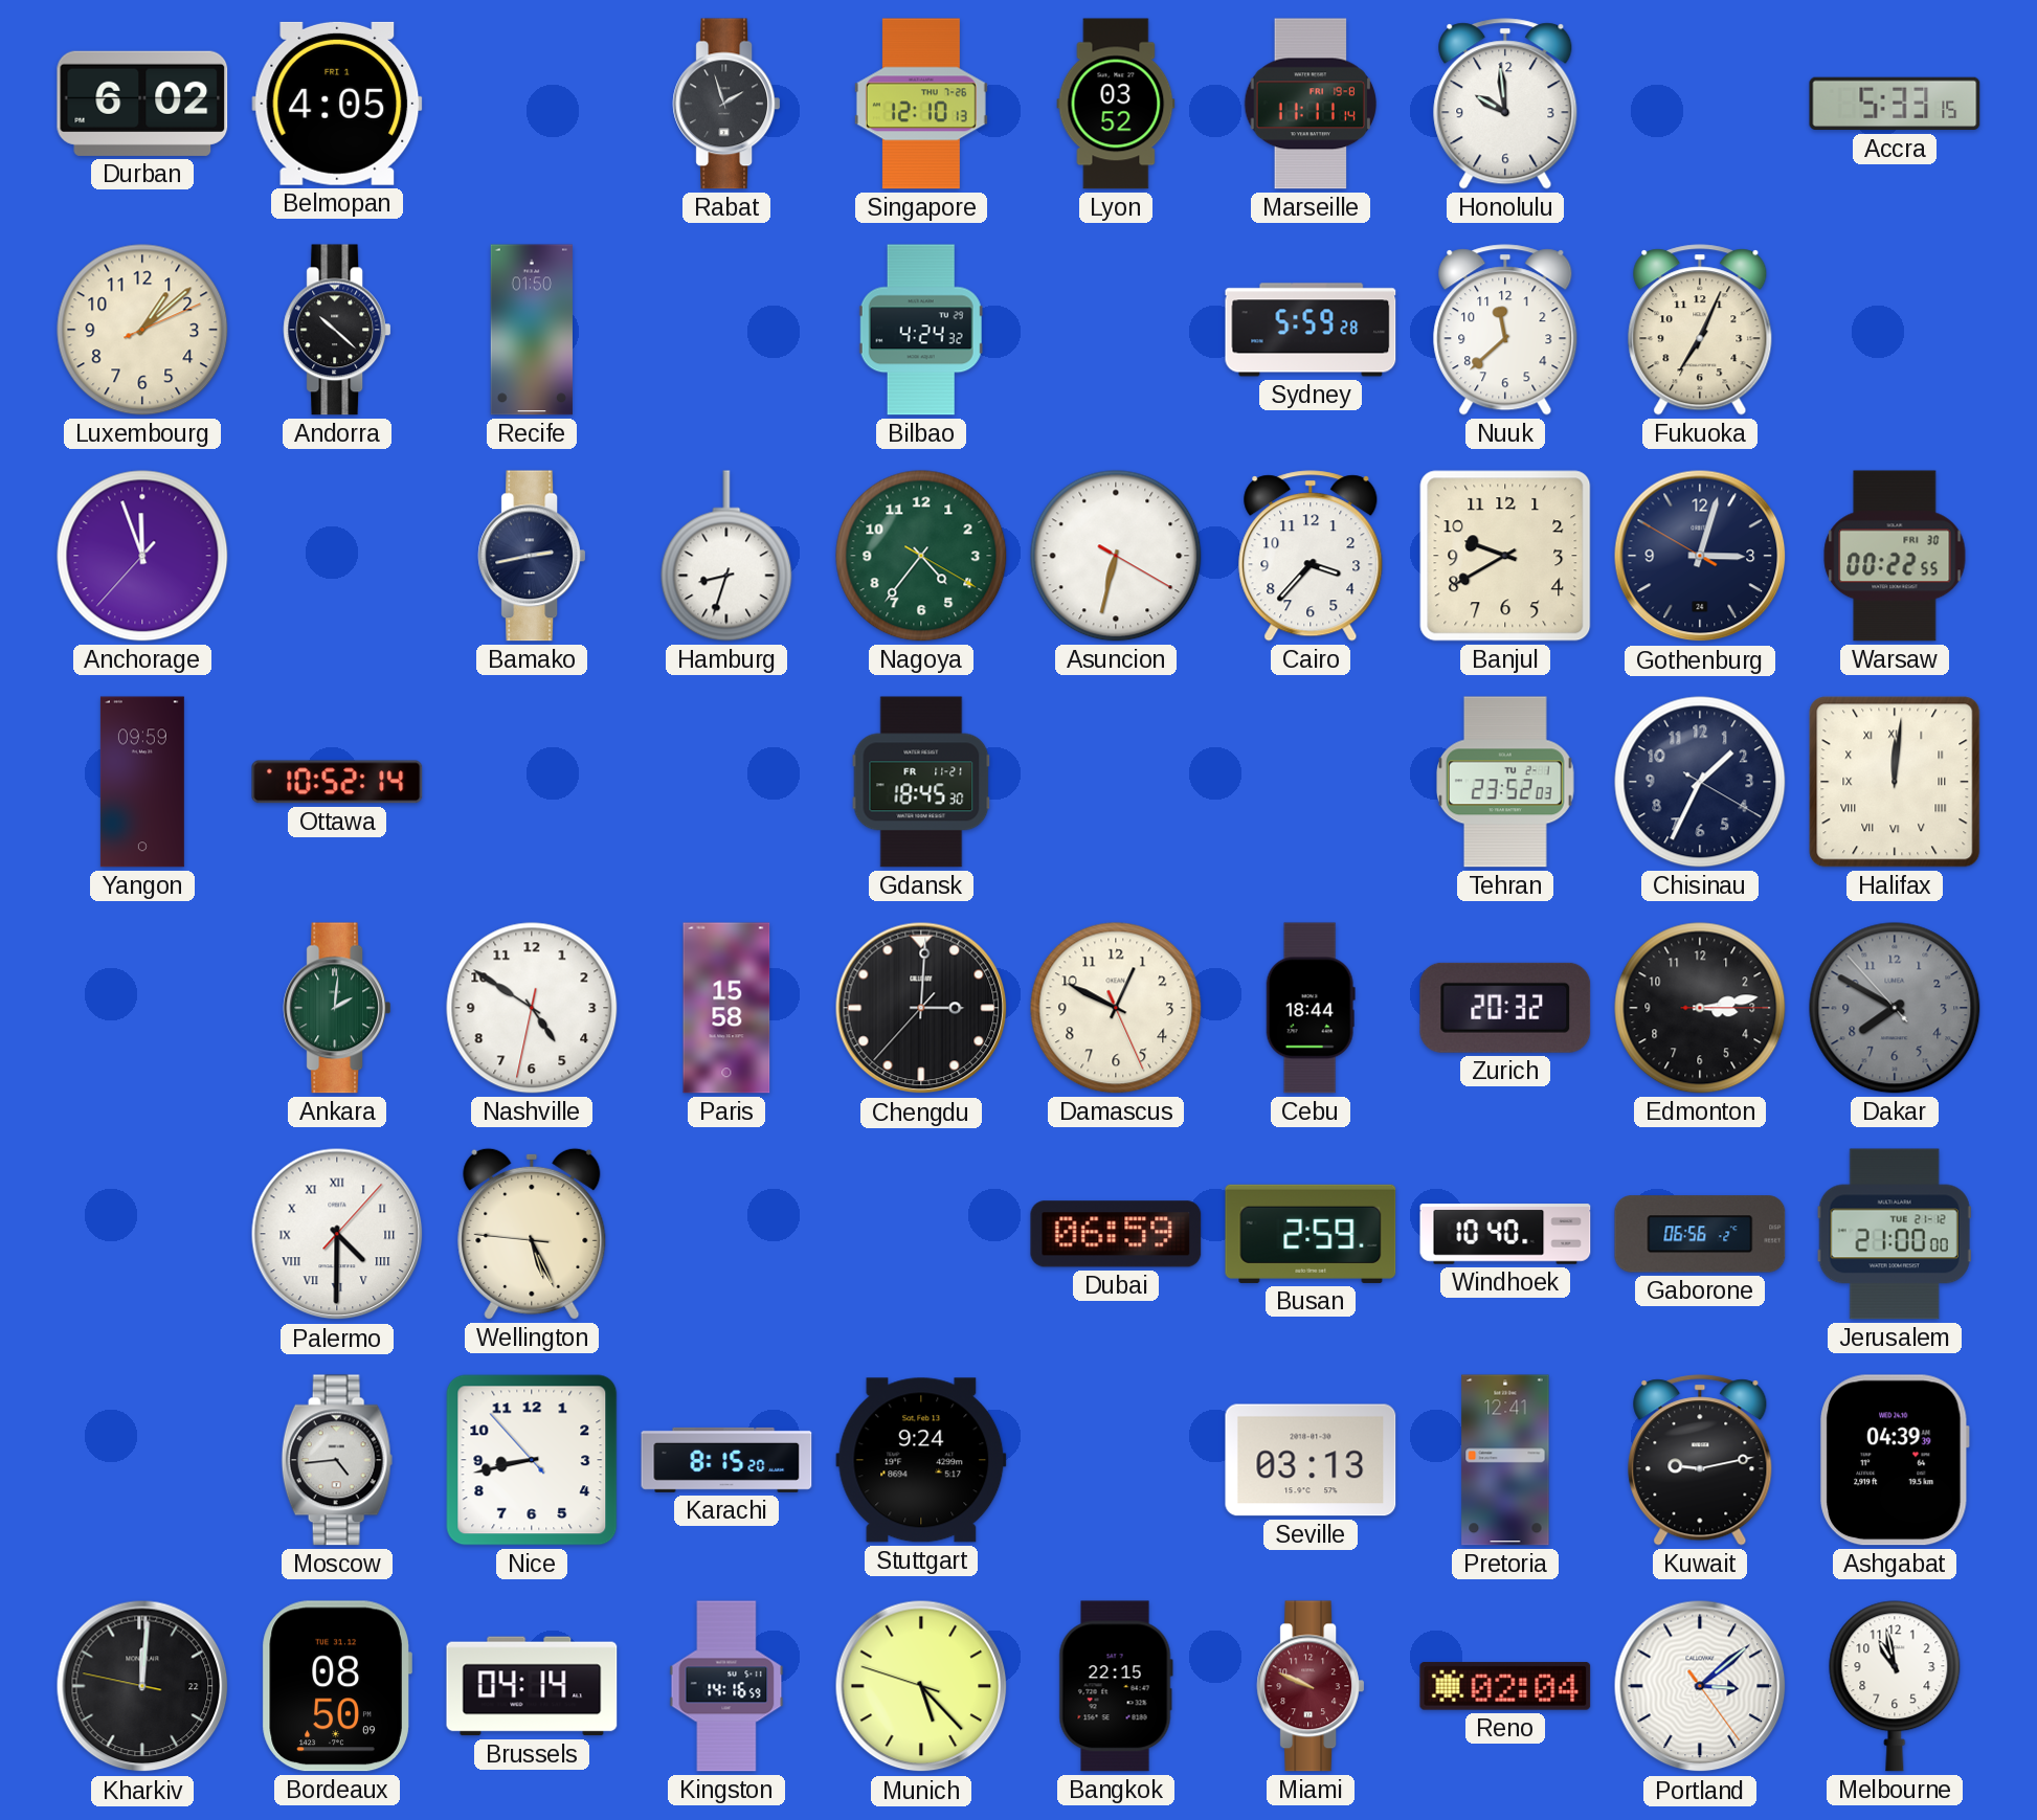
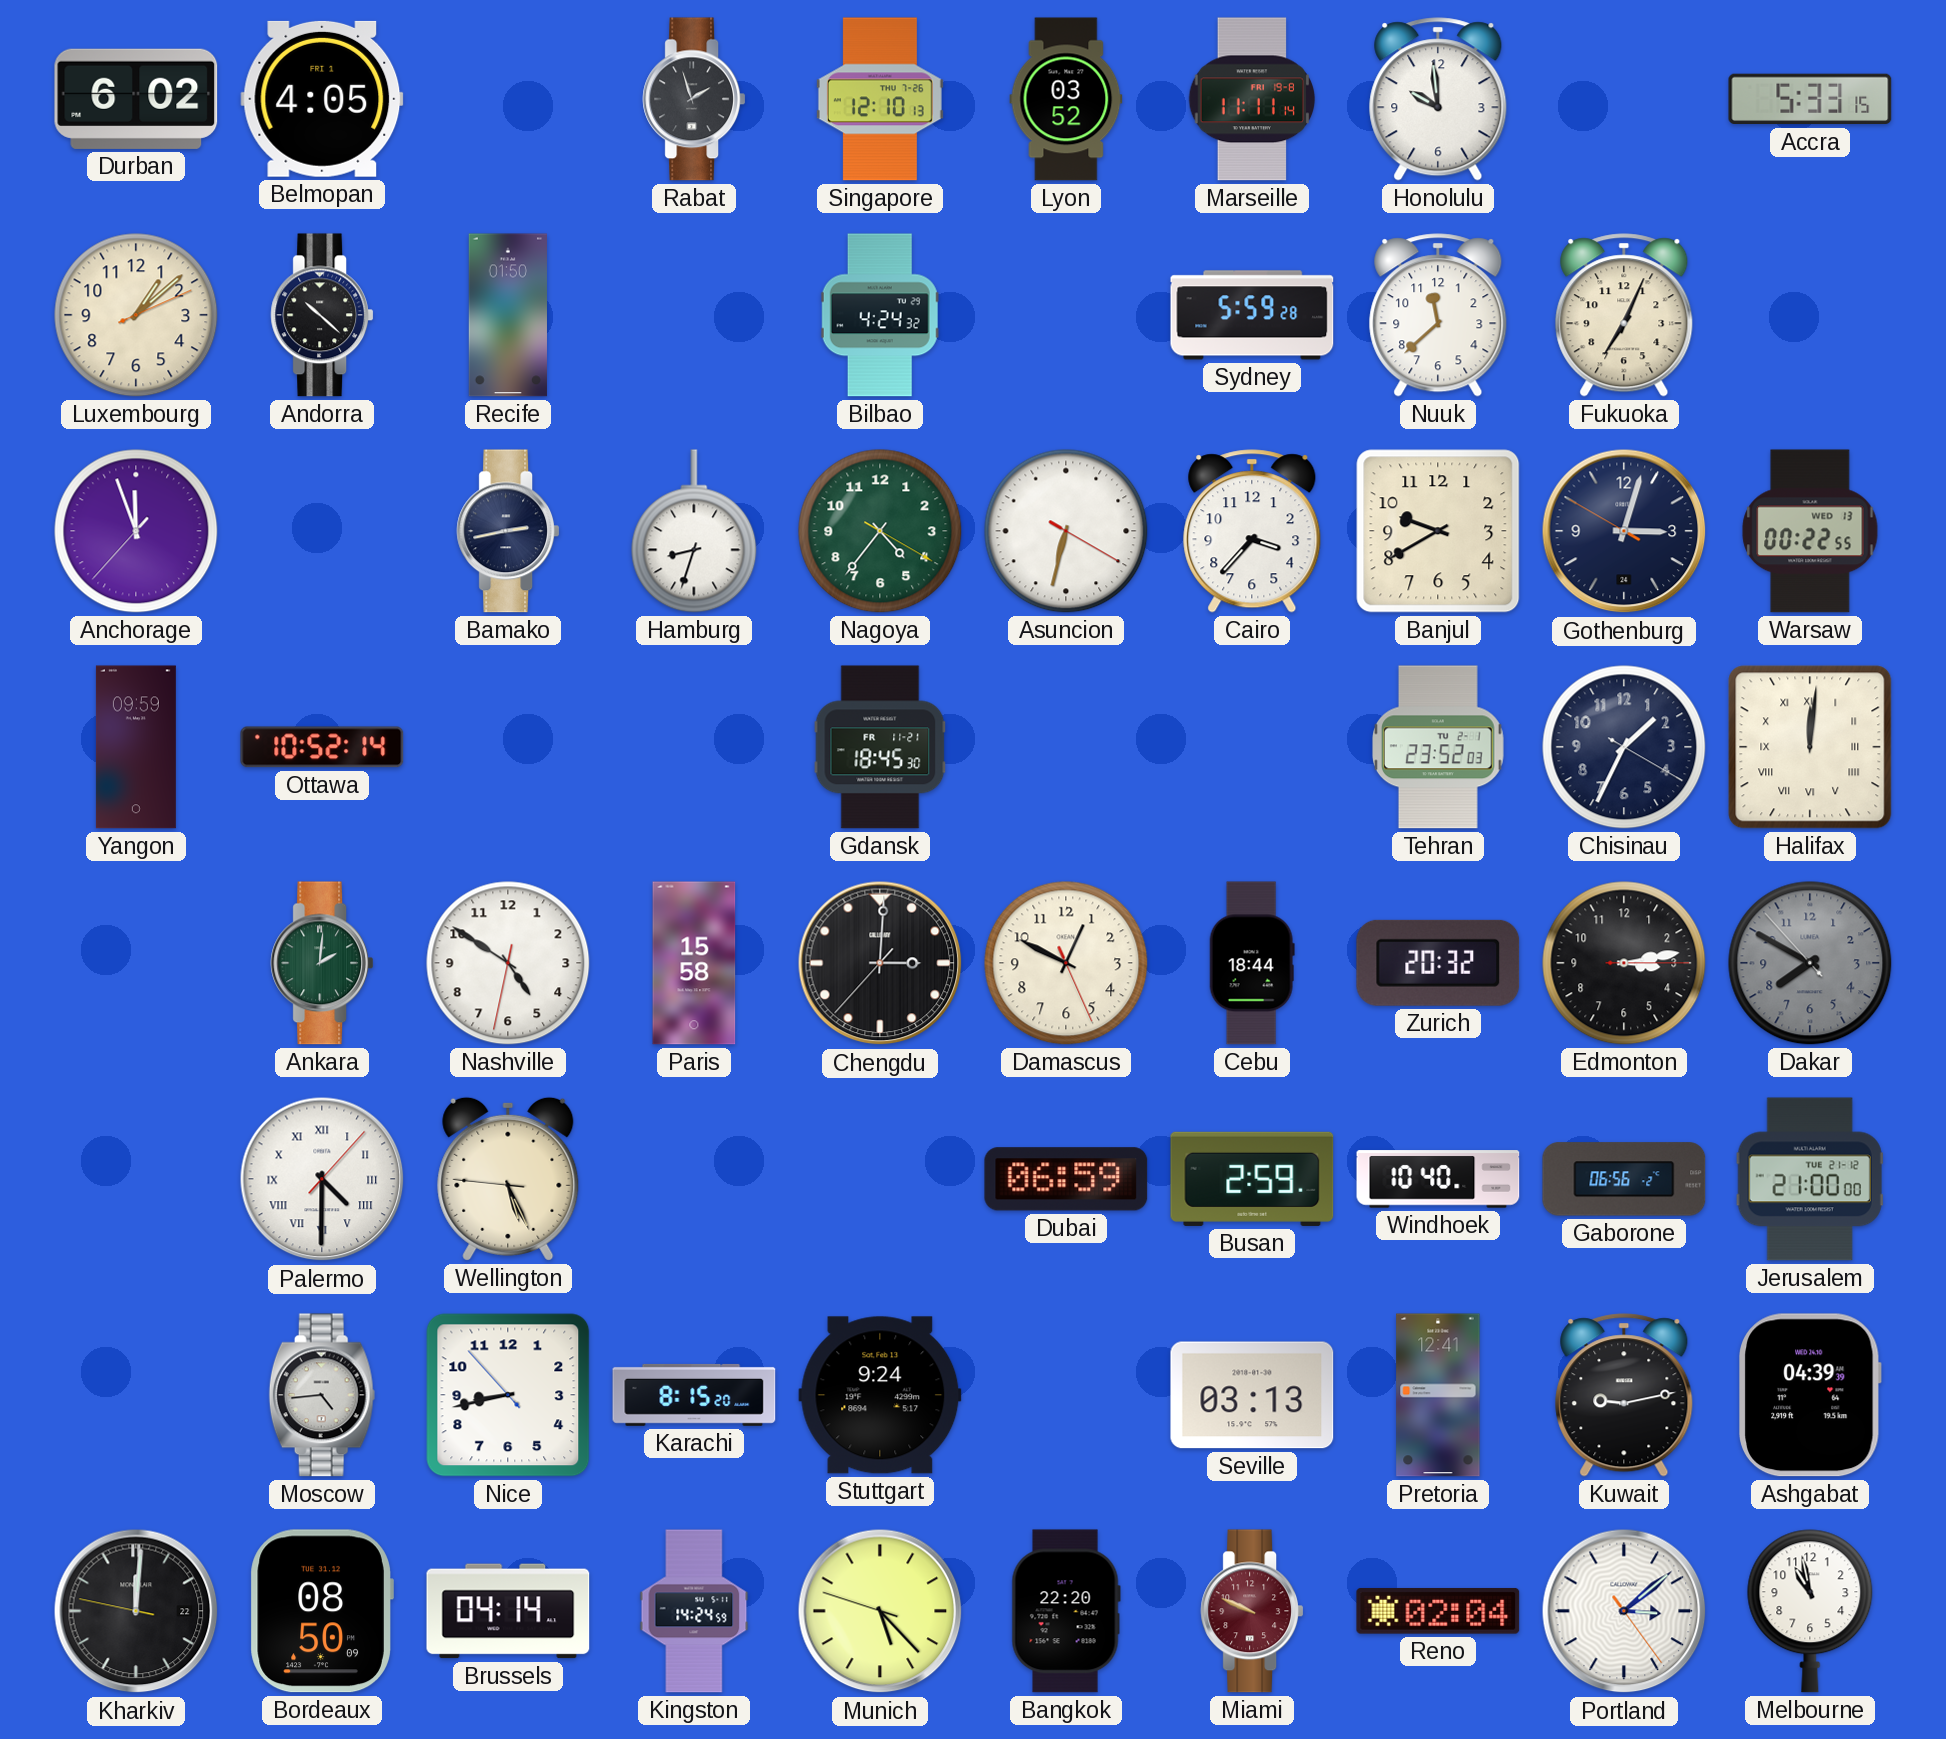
Warsaw date: FRI 30 -> WED 13
Kingston: 14:16 -> 14:24
Bangkok: 22:15 -> 22:20
